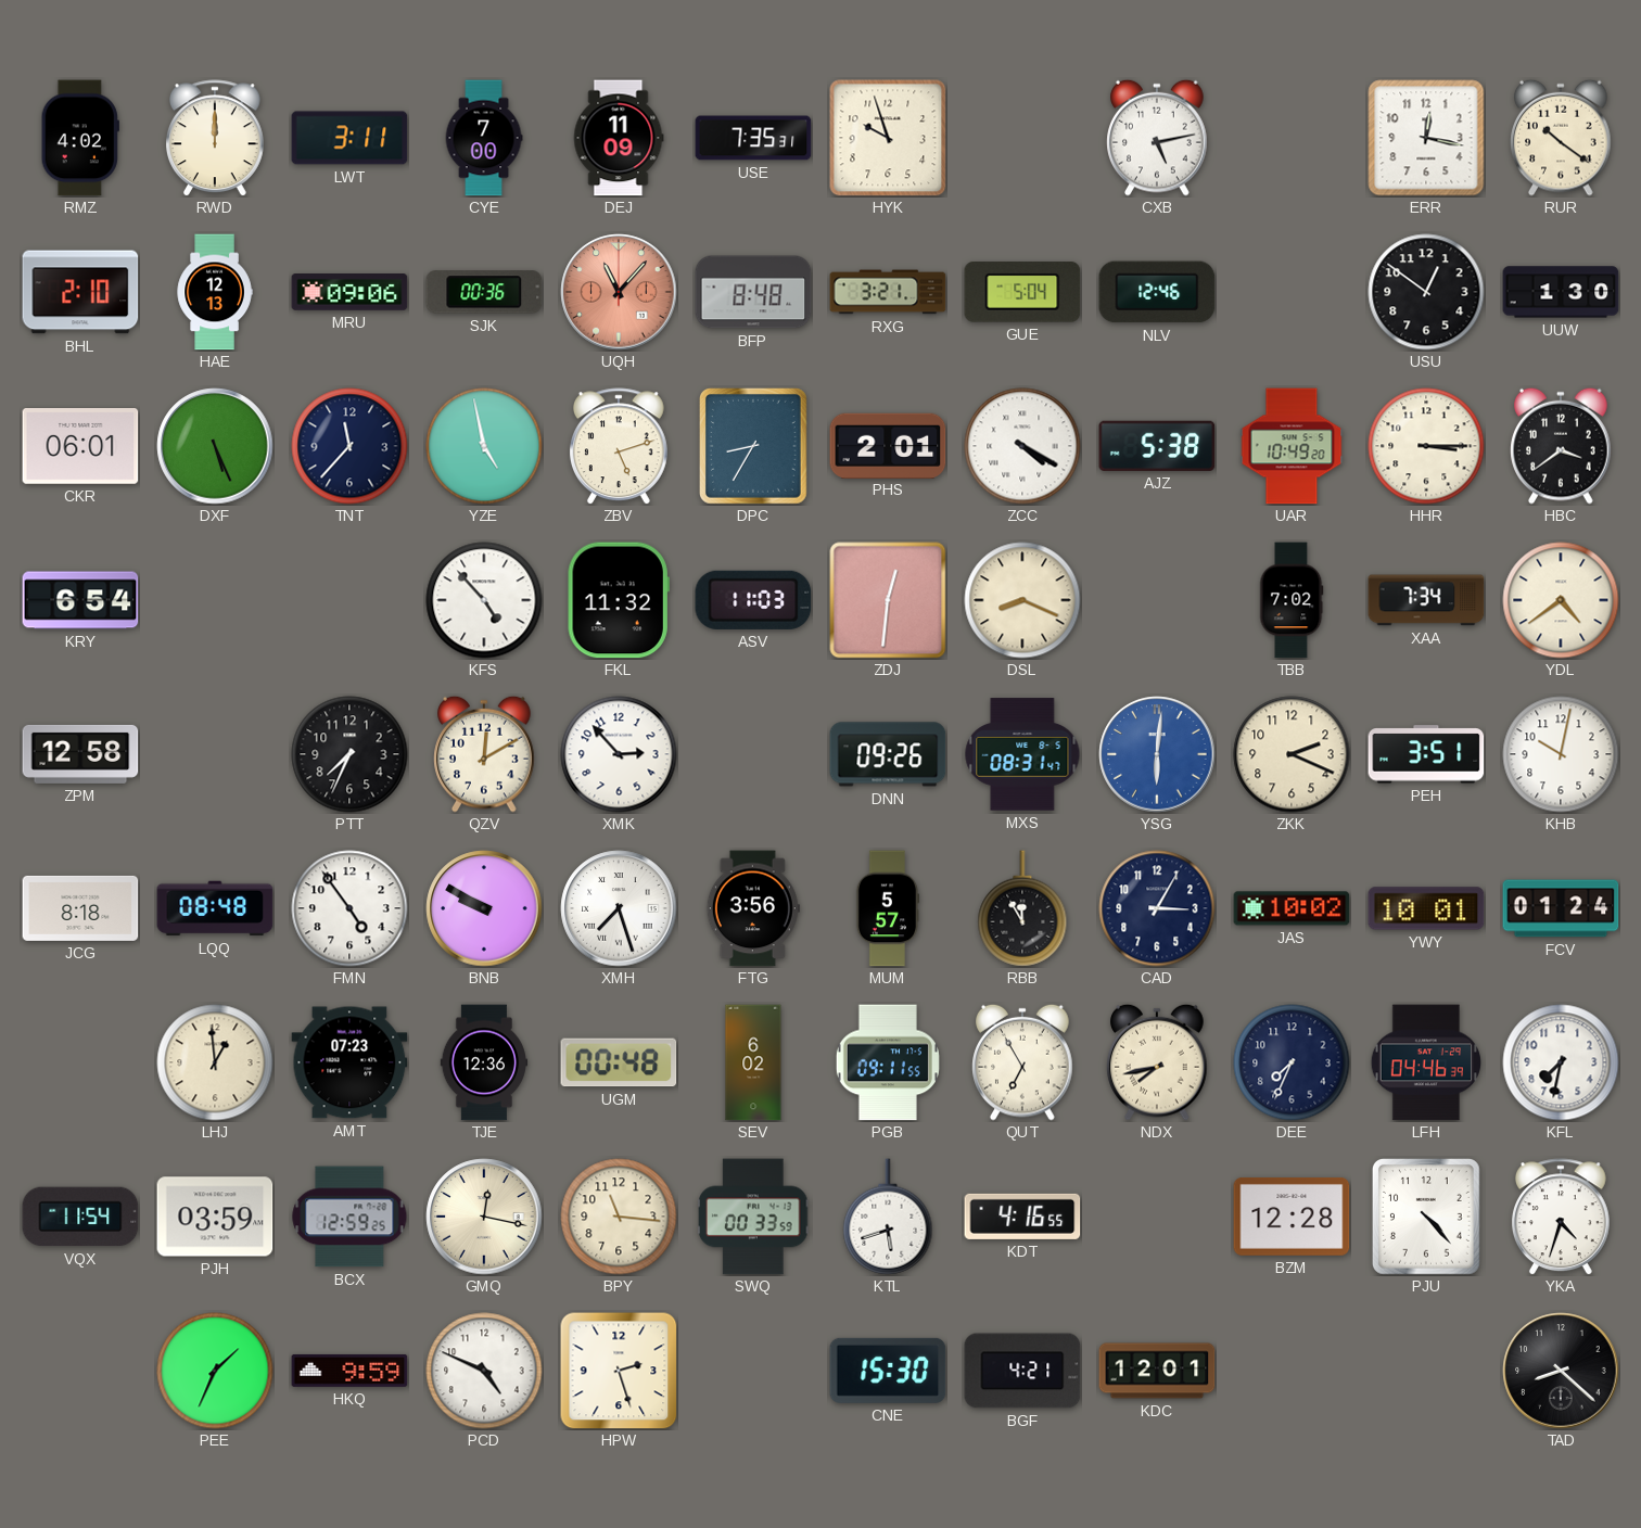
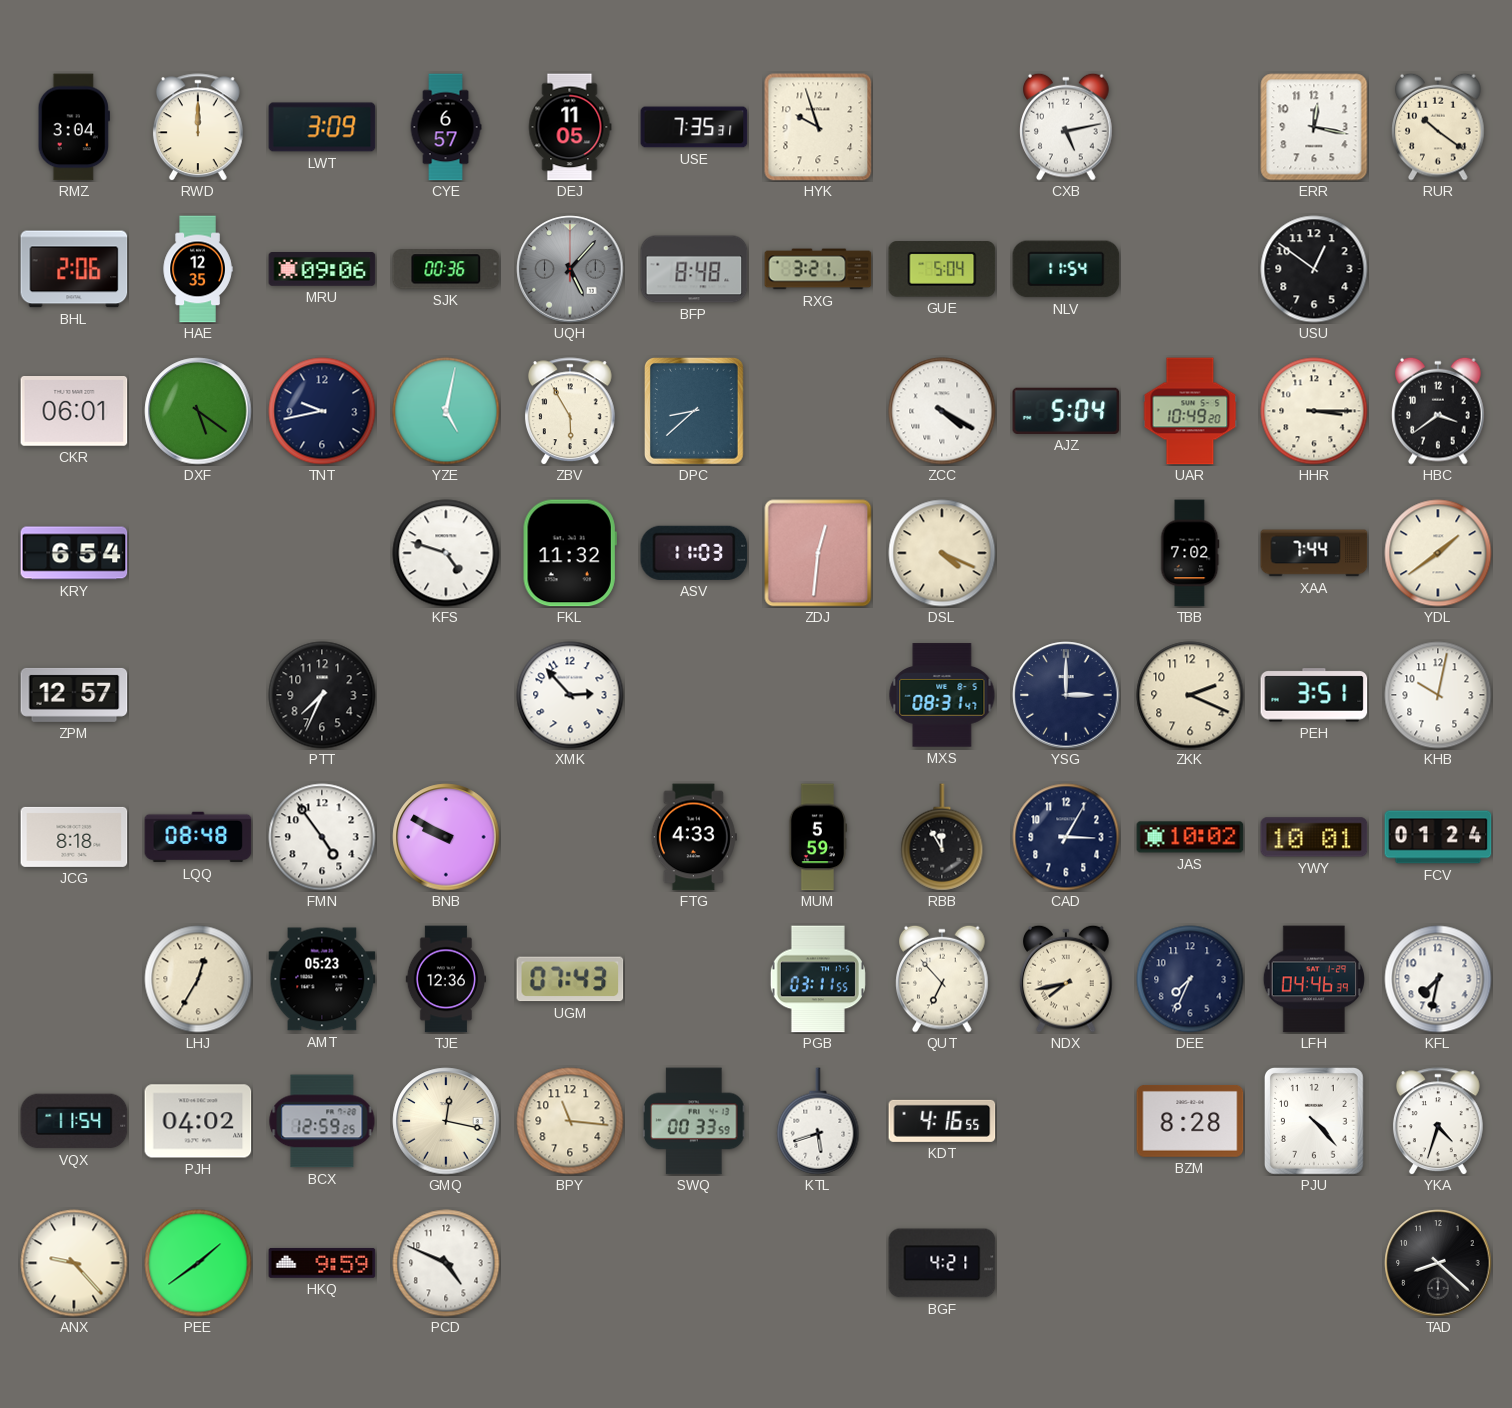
RMZ: 4:02 -> 3:04
LWT: 3:11 -> 3:09
CYE: 7:00 -> 6:57
DEJ: 11:09 -> 11:05
BHL: 2:10 -> 2:06
HAE: 12:13 -> 12:35
UQH: 11:07 -> 5:07
UQH dial: salmon -> grey
NLV: 12:46 -> 11:54
UUW: 1:30 -> none
DXF: 5:26 -> 5:21
TNT: 11:37 -> 9:43
YZE: 4:58 -> 5:02
ZBV: 5:12 -> 5:55
DPC: 8:35 -> 8:38
PHS: 2:01 -> none
AJZ: 5:38 -> 5:04
KFS: 4:53 -> 4:48
DSL: 8:19 -> 4:19
XAA: 7:34 -> 7:44
YDL: 4:39 -> 1:39
ZPM: 12:58 -> 12:57
QZV: 12:10 -> none
DNN: 09:26 -> none
YSG: 6:01 -> 3:00
YSG dial: blue -> navy
XMH: 7:27 -> none
FTG: 3:56 -> 4:33
MUM: 5:57 -> 5:59
LHJ: 12:59 -> 12:35
AMT: 07:23 -> 05:23
UGM: 00:48 -> 07:43
SEV: 6:02 -> none
PGB: 09:11 -> 03:11
QUT: 6:55 -> 6:53
PJH: 03:59 -> 04:02
BZM: 12:28 -> 8:28
ANX: none -> 9:23
PEE: 1:34 -> 1:39
HPW: 2:27 -> none
CNE: 15:30 -> none
KDC: 12:01 -> none
